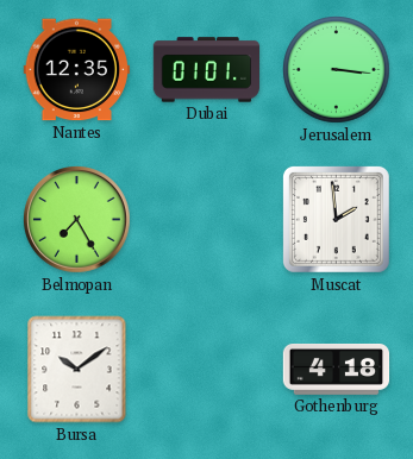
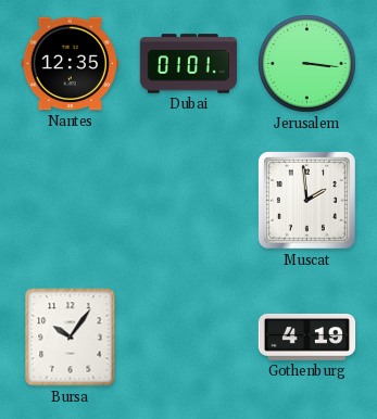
Belmopan: 7:25 -> none
Bursa: 10:09 -> 10:06
Gothenburg: 4:18 -> 4:19
